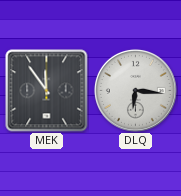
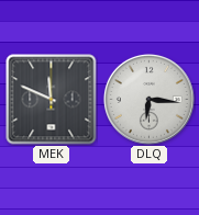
MEK: 11:54 -> 11:49
